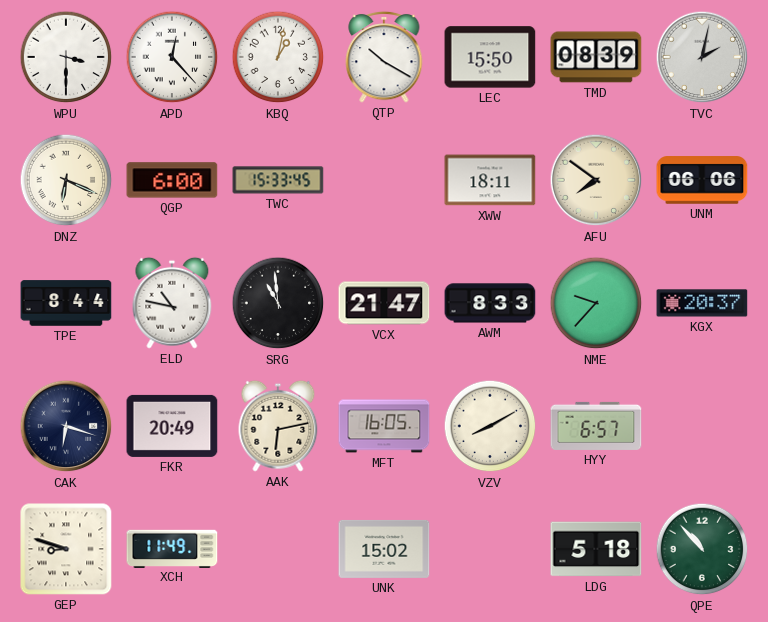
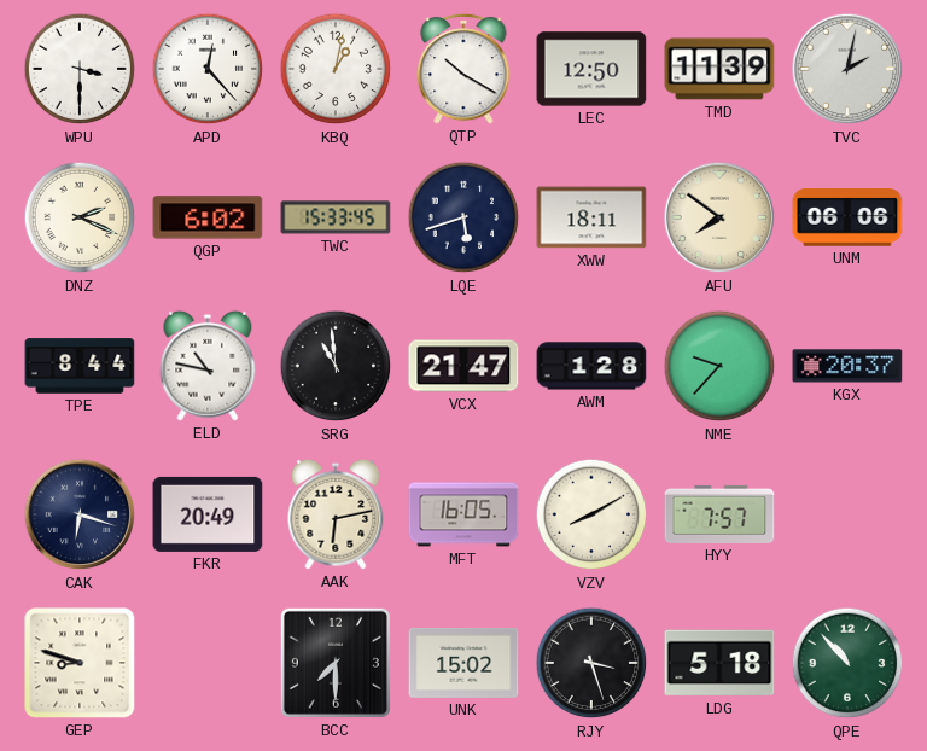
LEC: 15:50 -> 12:50
TMD: 08:39 -> 11:39
DNZ: 6:19 -> 2:19
QGP: 6:00 -> 6:02
LQE: none -> 5:42
AWM: 8:33 -> 1:28
HYY: 6:57 -> 7:57
XCH: 11:49 -> none
BCC: none -> 7:30
RJY: none -> 3:27
